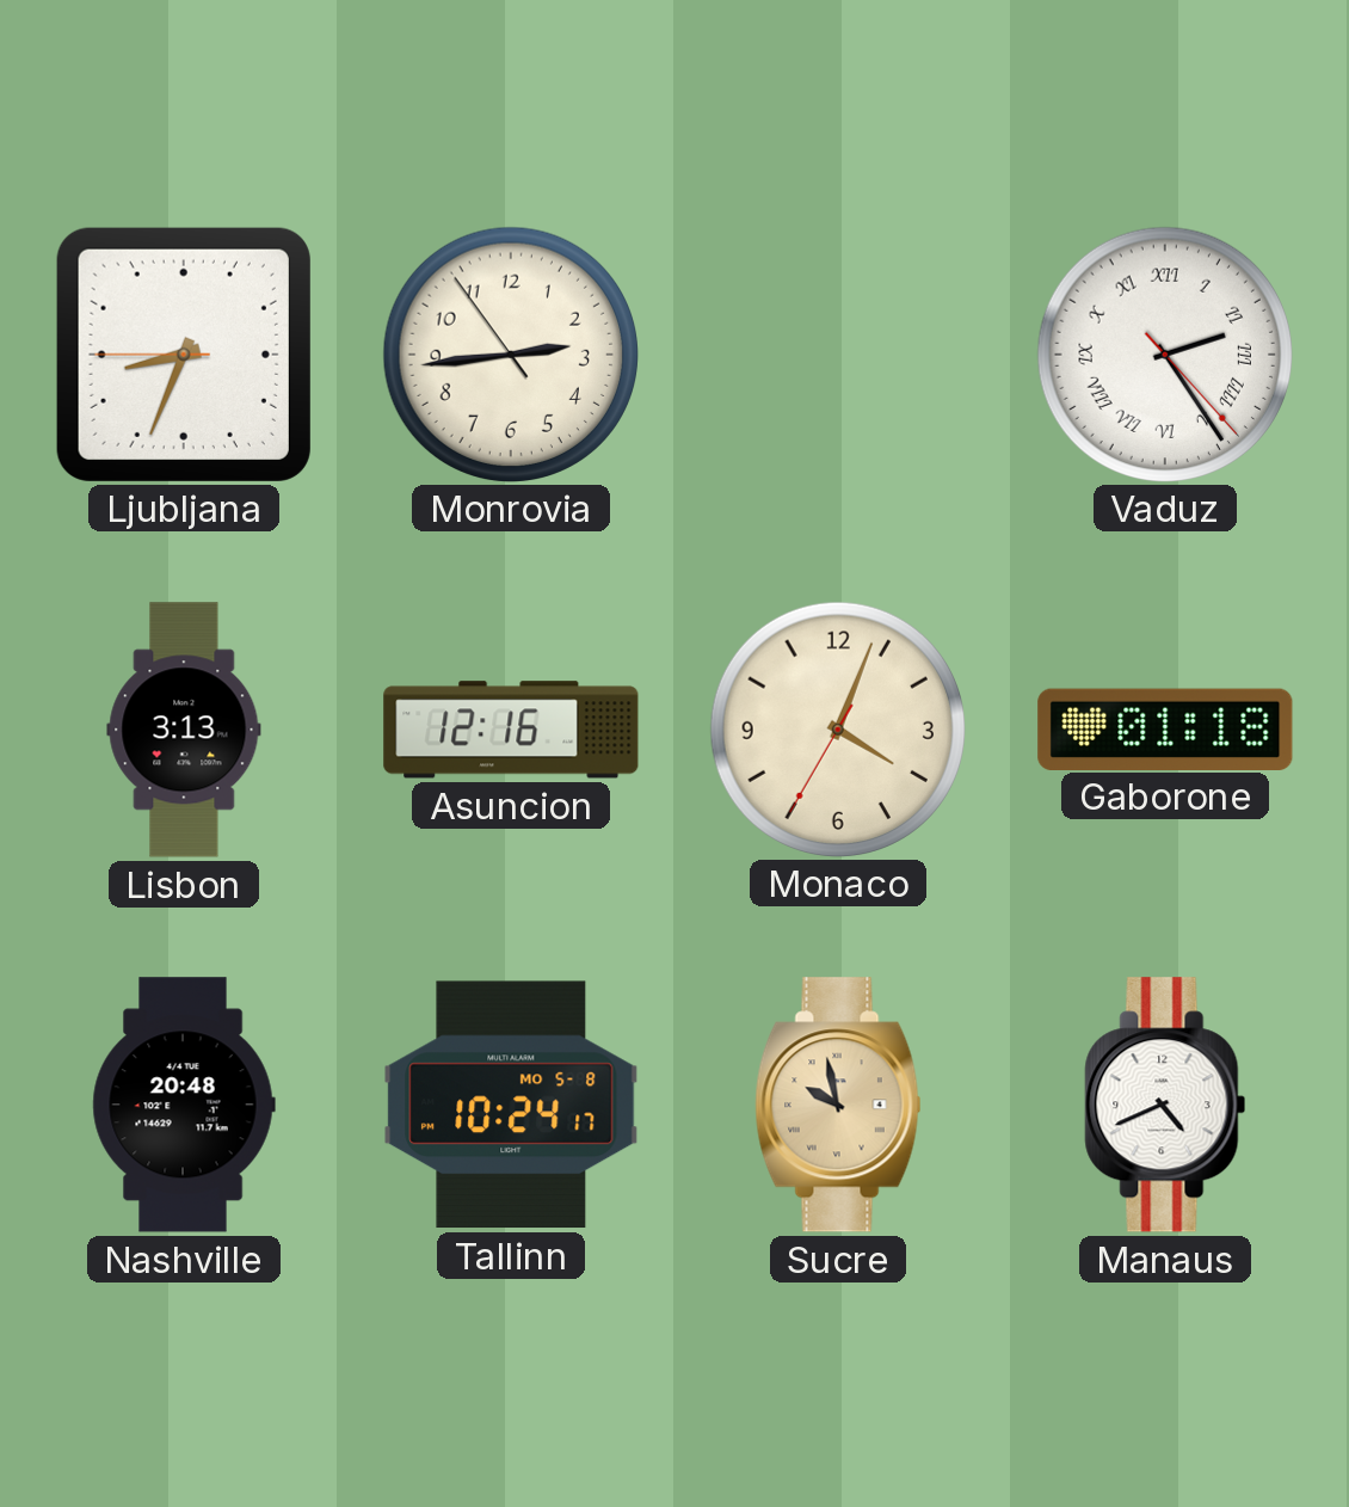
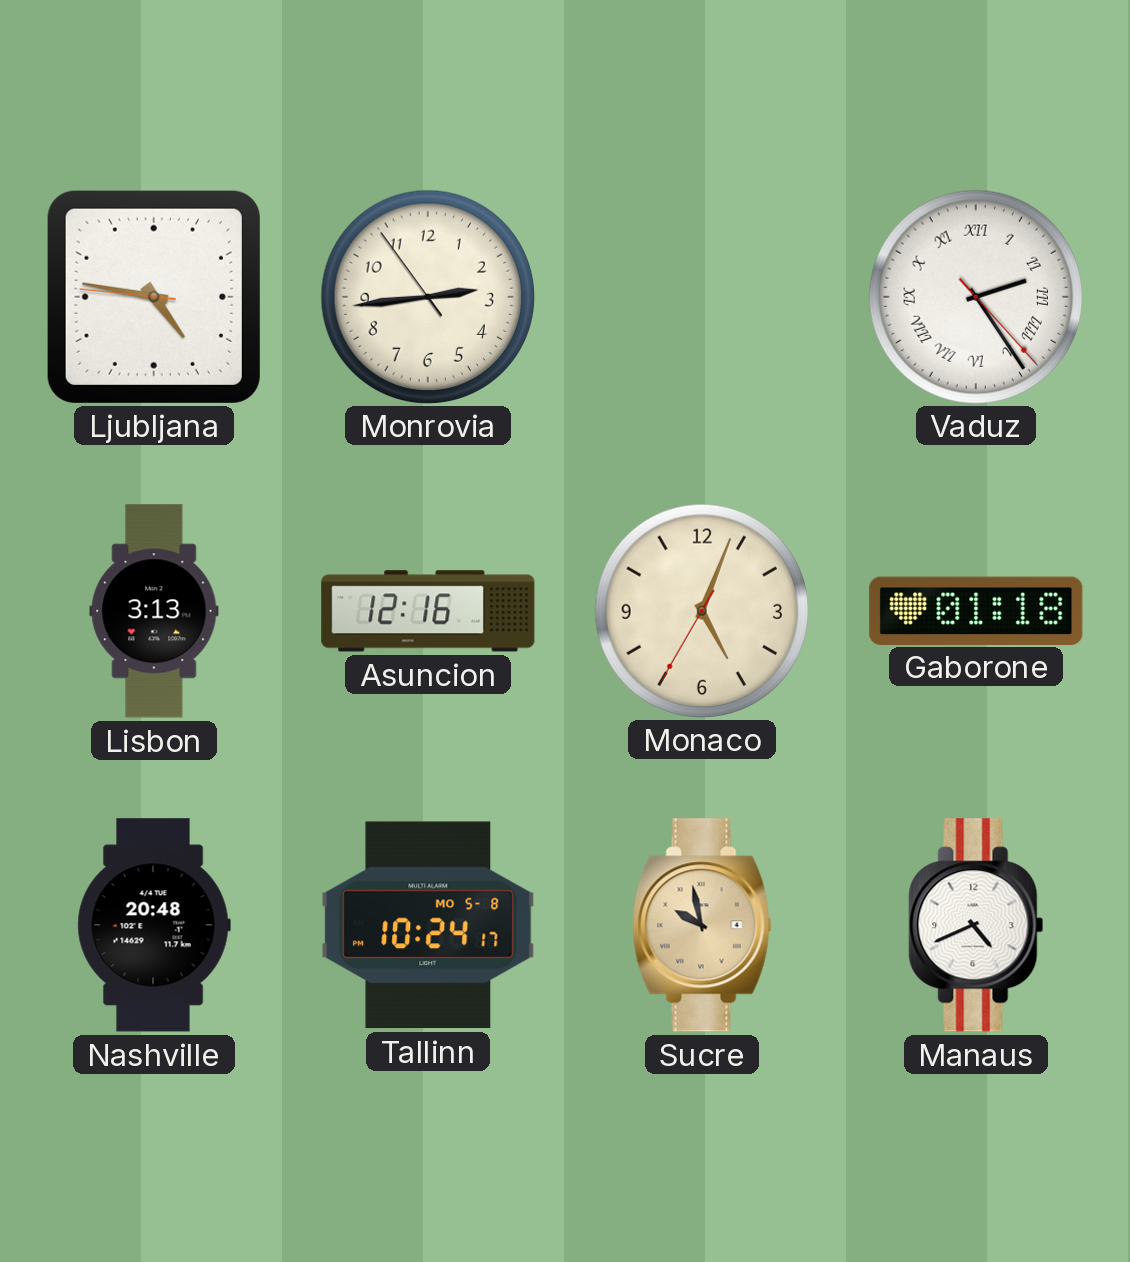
Ljubljana: 8:33 -> 4:46
Monaco: 4:03 -> 5:03
